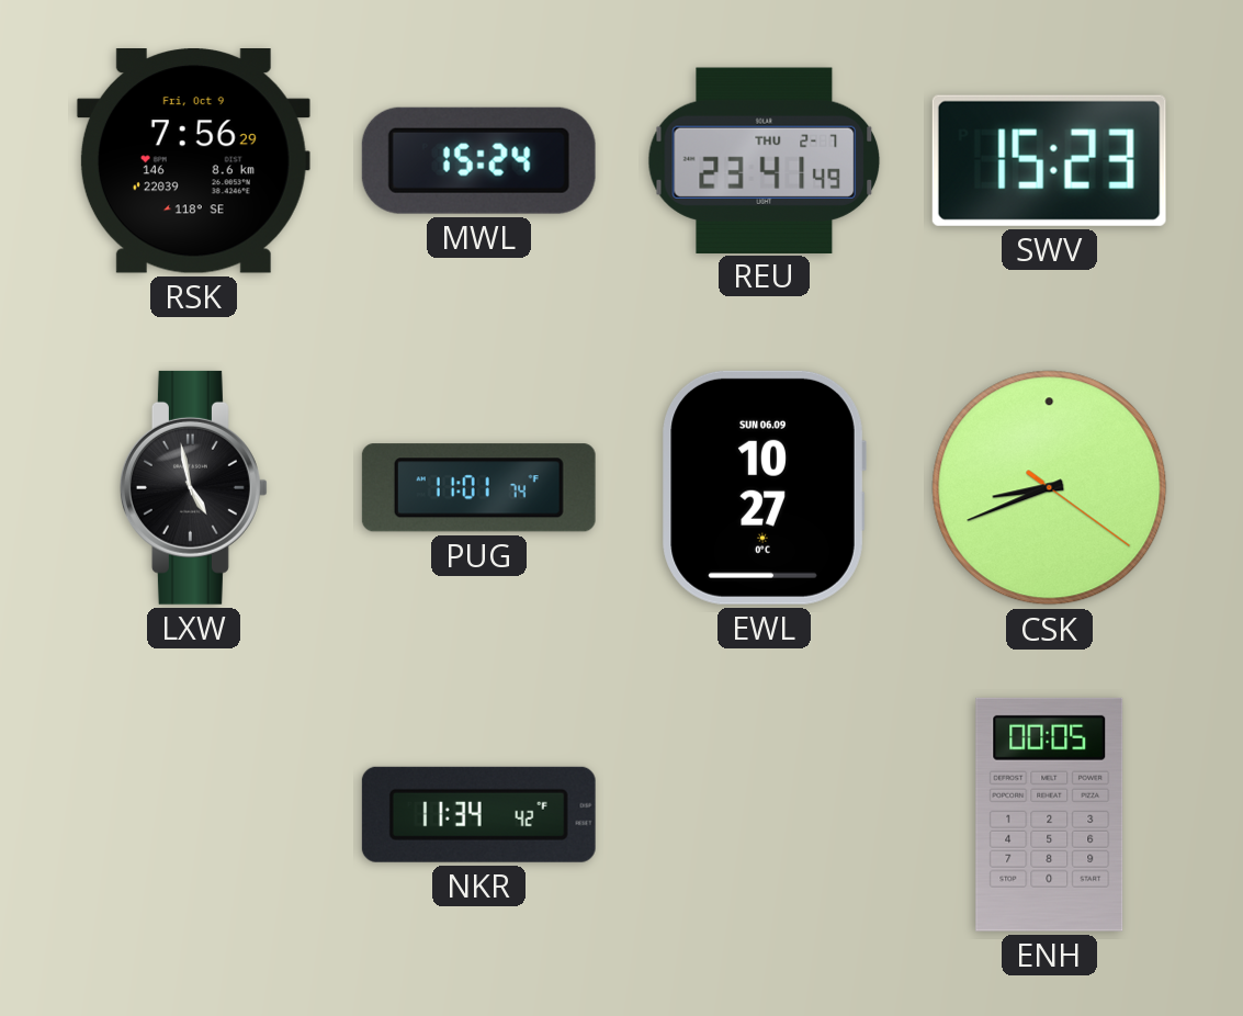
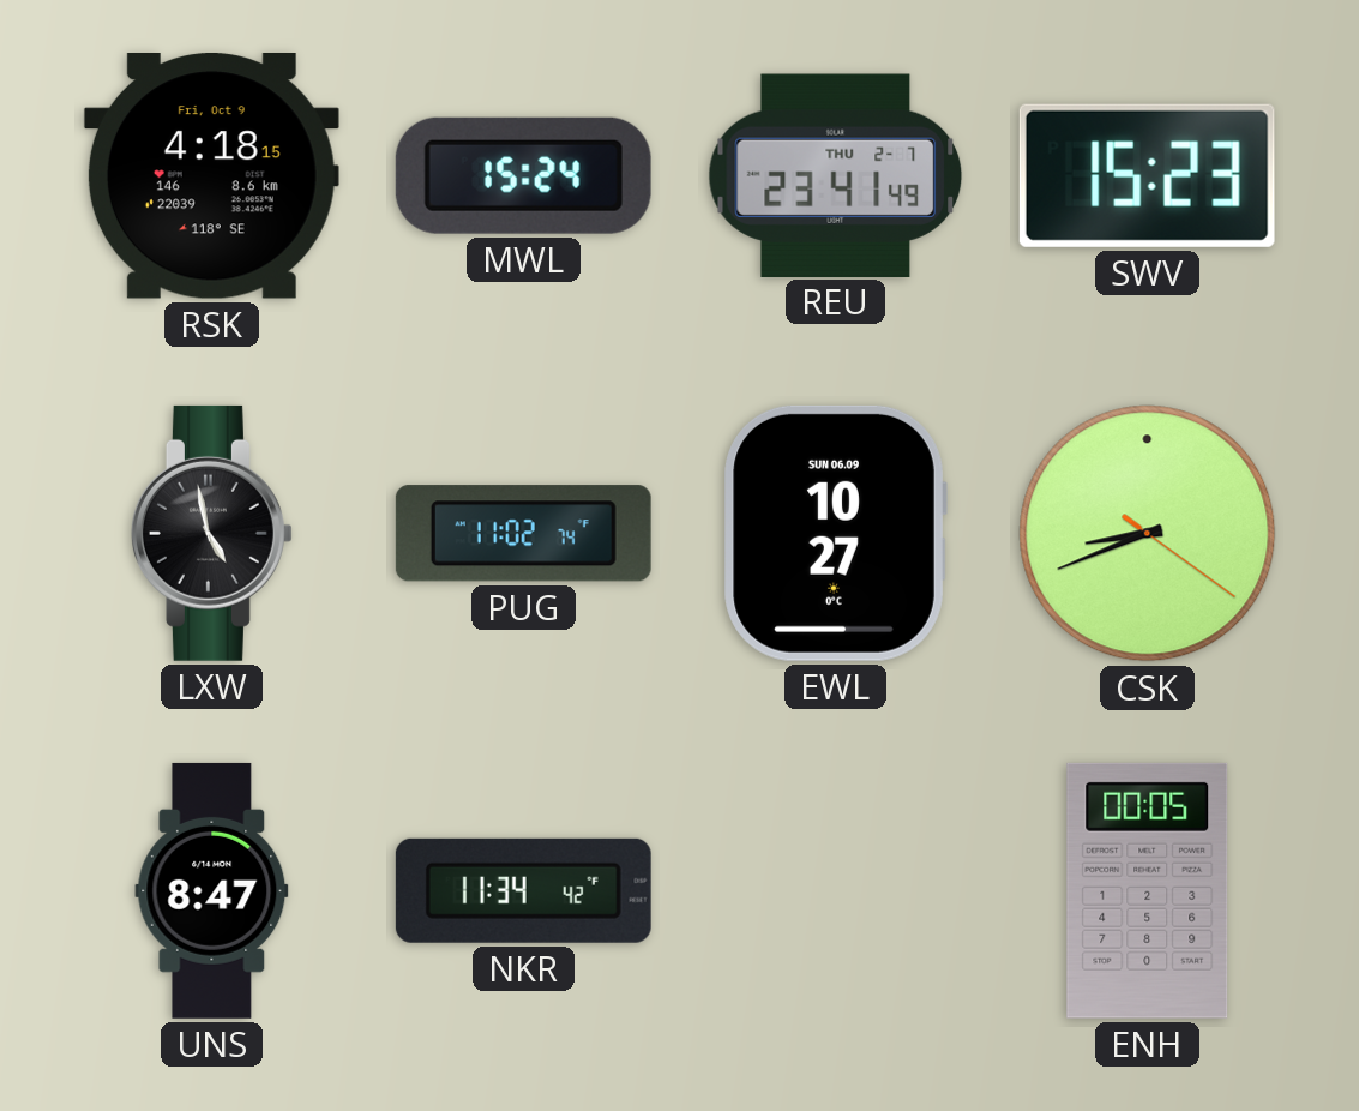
RSK: 7:56 -> 4:18
PUG: 11:01 -> 11:02
UNS: none -> 8:47
